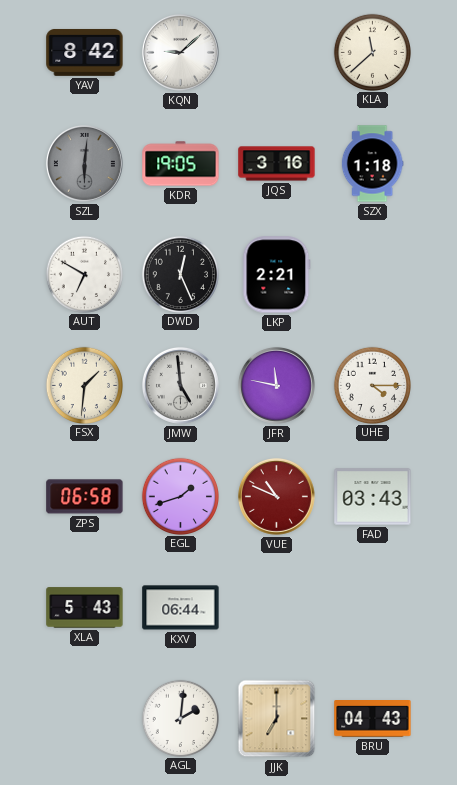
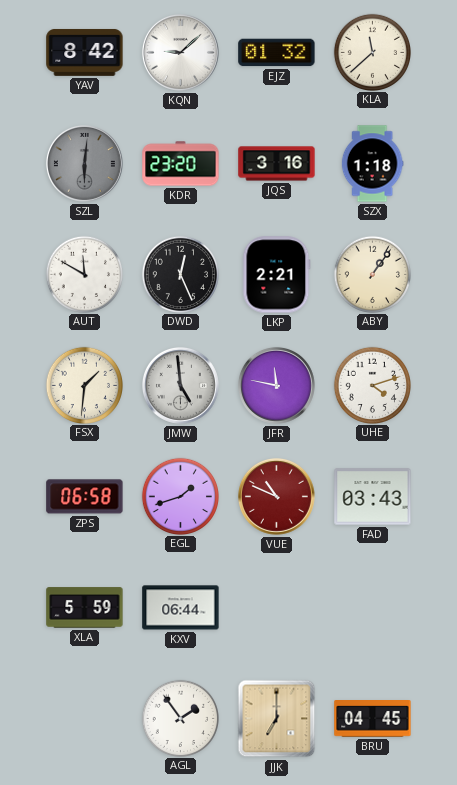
EJZ: none -> 01:32
KDR: 19:05 -> 23:20
AUT: 6:50 -> 11:50
ABY: none -> 1:06
UHE: 4:15 -> 4:12
XLA: 5:43 -> 5:59
AGL: 2:01 -> 1:54
BRU: 04:43 -> 04:45
